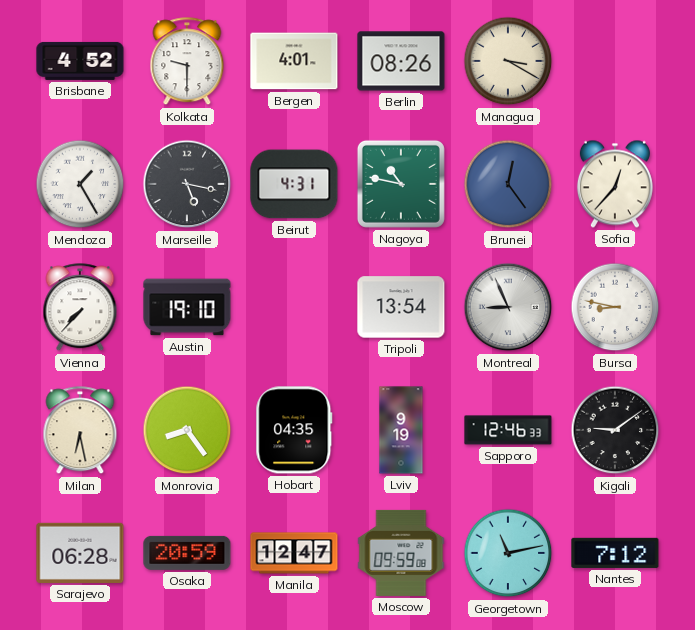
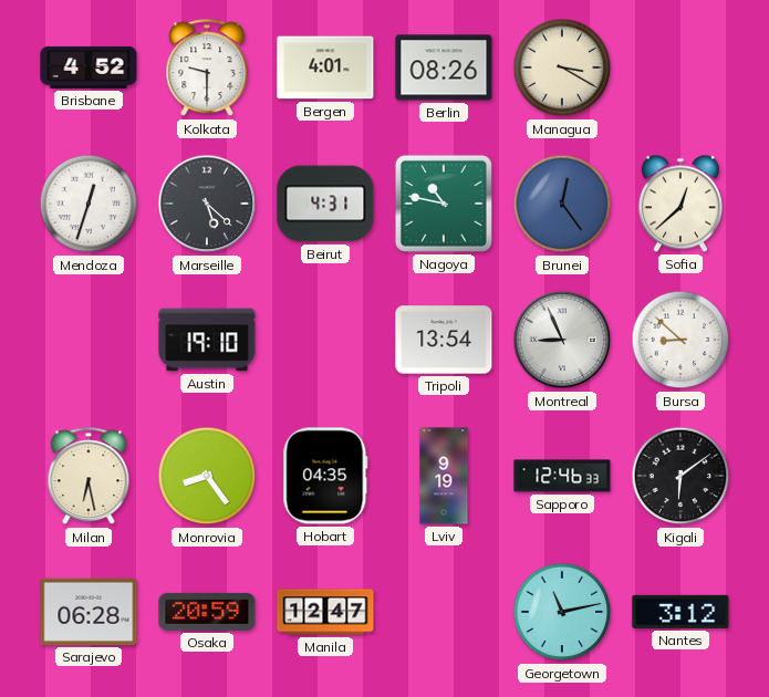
Mendoza: 1:25 -> 12:33
Marseille: 5:17 -> 5:22
Sofia: 12:37 -> 12:38
Vienna: 7:37 -> none
Bursa: 8:47 -> 8:52
Kigali: 9:09 -> 6:09
Moscow: 09:59 -> none
Nantes: 7:12 -> 3:12
